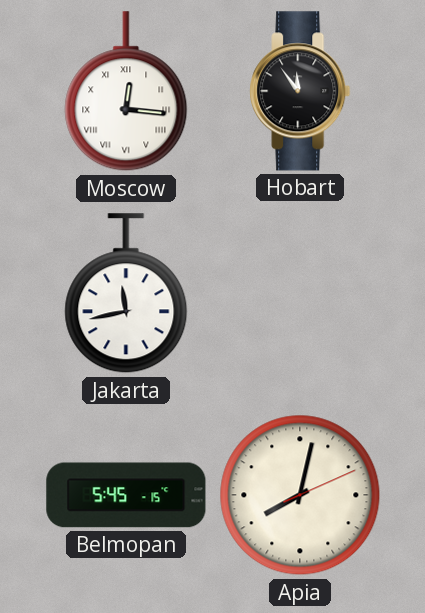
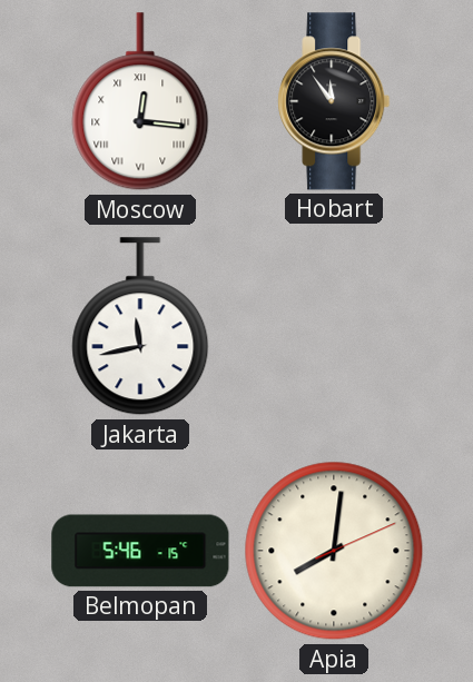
Belmopan: 5:45 -> 5:46
Apia: 8:02 -> 8:01
